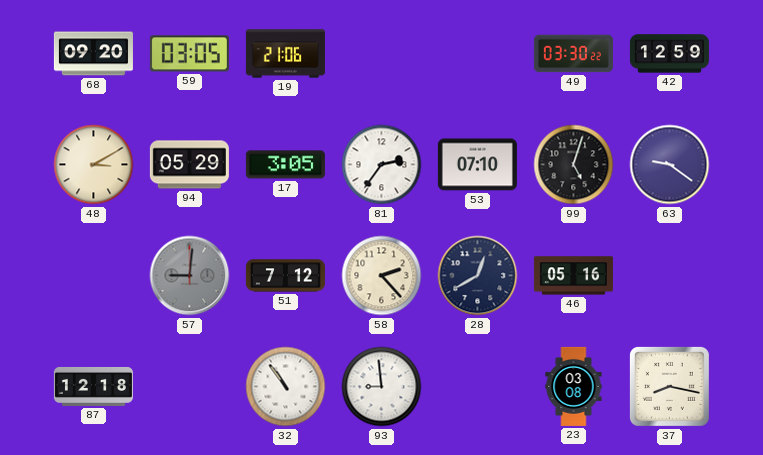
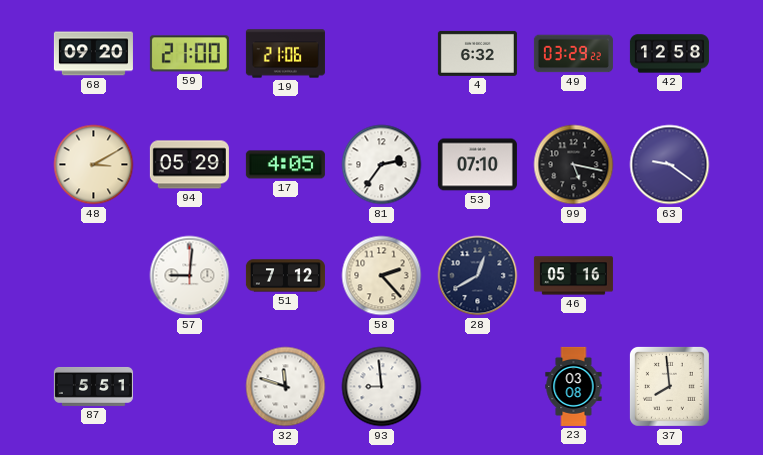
59: 03:05 -> 21:00
4: none -> 6:32
49: 03:30 -> 03:29
42: 12:59 -> 12:58
17: 3:05 -> 4:05
99: 5:03 -> 5:17
57 dial: grey -> white
87: 12:18 -> 5:51
32: 10:54 -> 11:48
37: 8:17 -> 7:59
